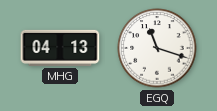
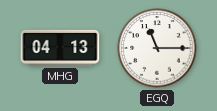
EGQ: 11:18 -> 11:15
